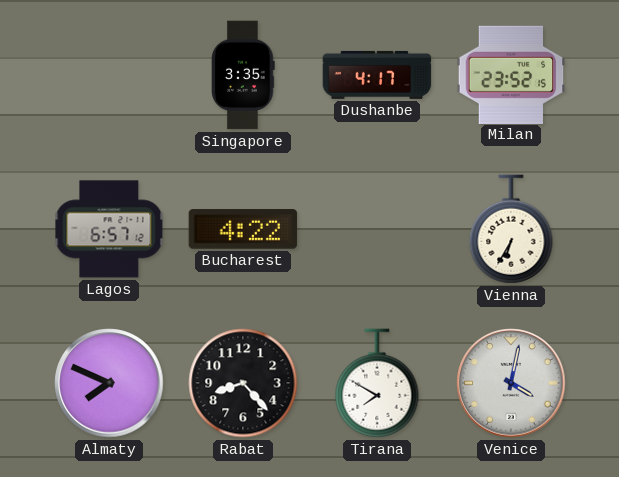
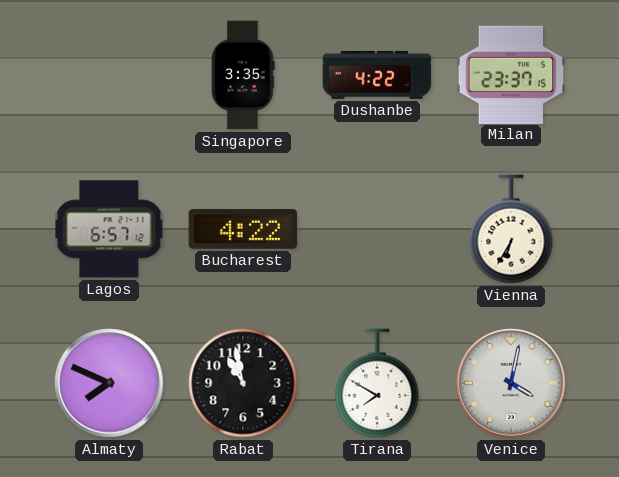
Dushanbe: 4:17 -> 4:22
Milan: 23:52 -> 23:37
Rabat: 8:23 -> 10:58
